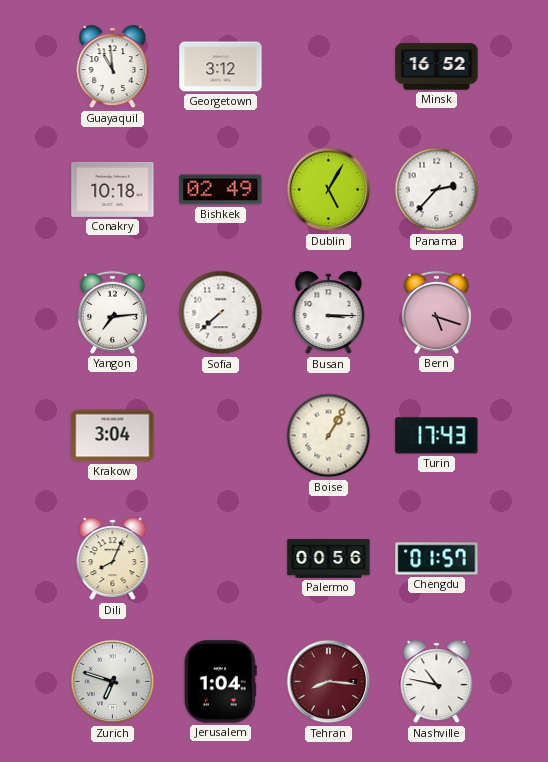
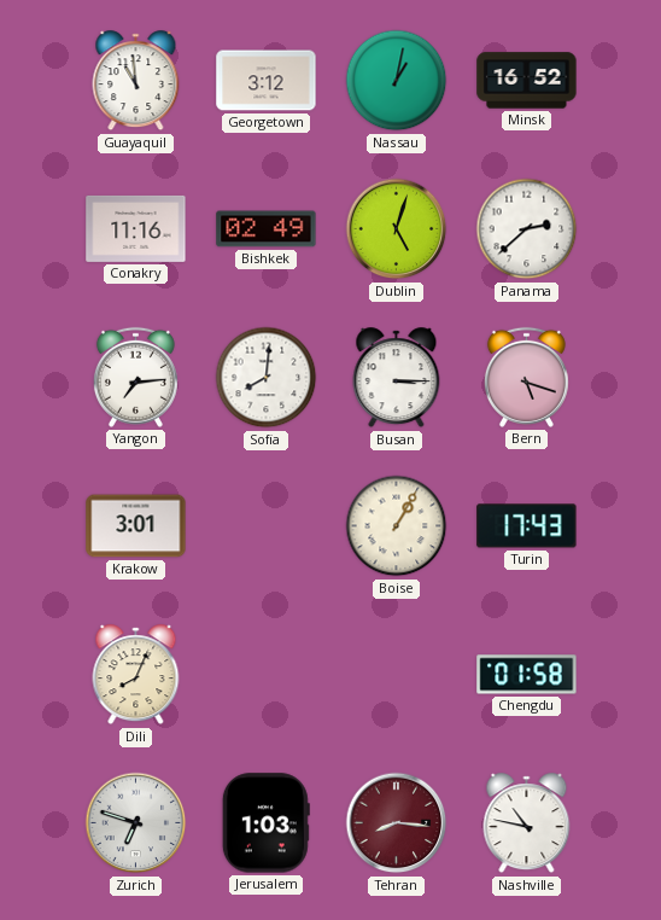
Nassau: none -> 1:02
Conakry: 10:18 -> 11:16
Dublin: 5:05 -> 5:03
Panama: 2:37 -> 2:38
Sofia: 7:38 -> 8:01
Krakow: 3:04 -> 3:01
Palermo: 00:56 -> none
Chengdu: 01:57 -> 01:58
Jerusalem: 1:04 -> 1:03
